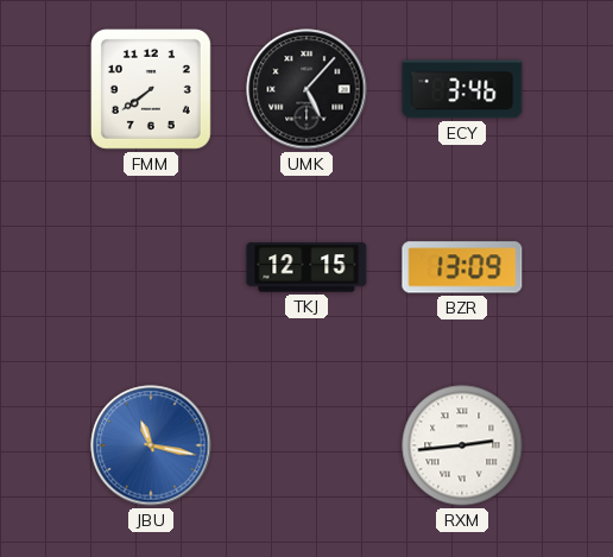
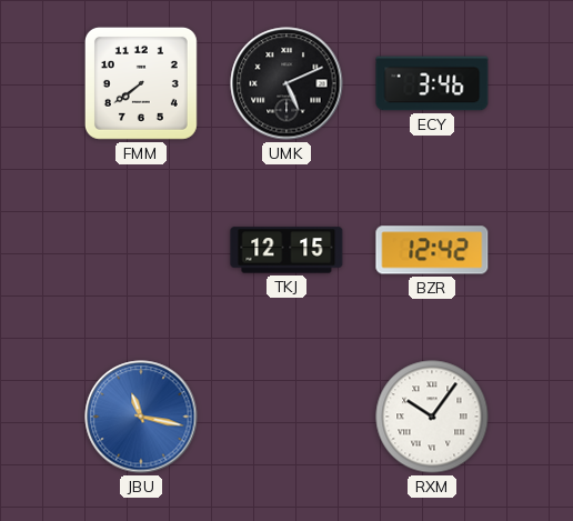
UMK: 5:07 -> 5:11
BZR: 13:09 -> 12:42
RXM: 2:44 -> 10:06
